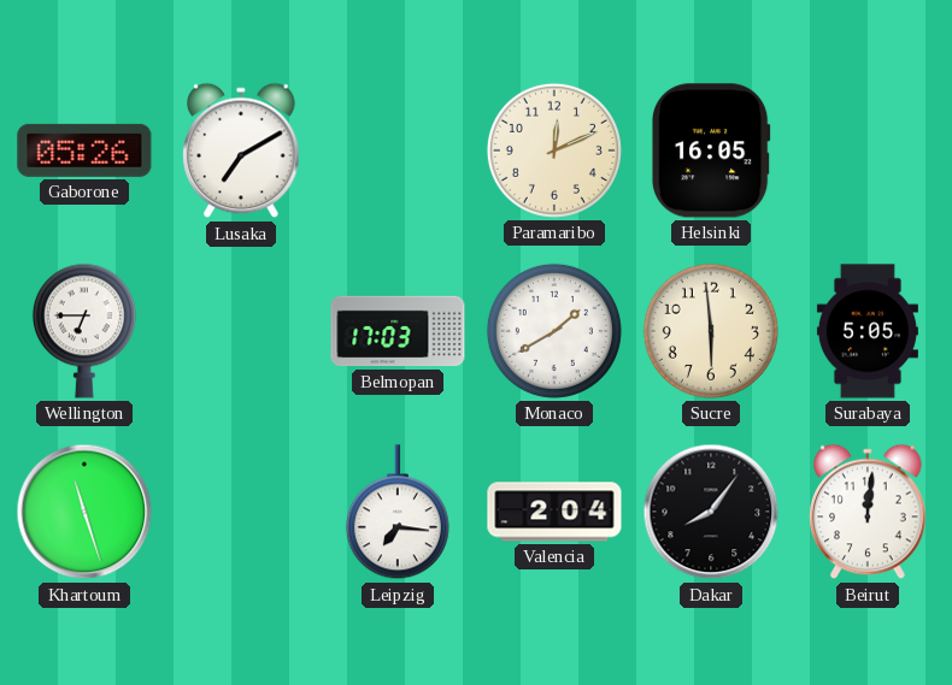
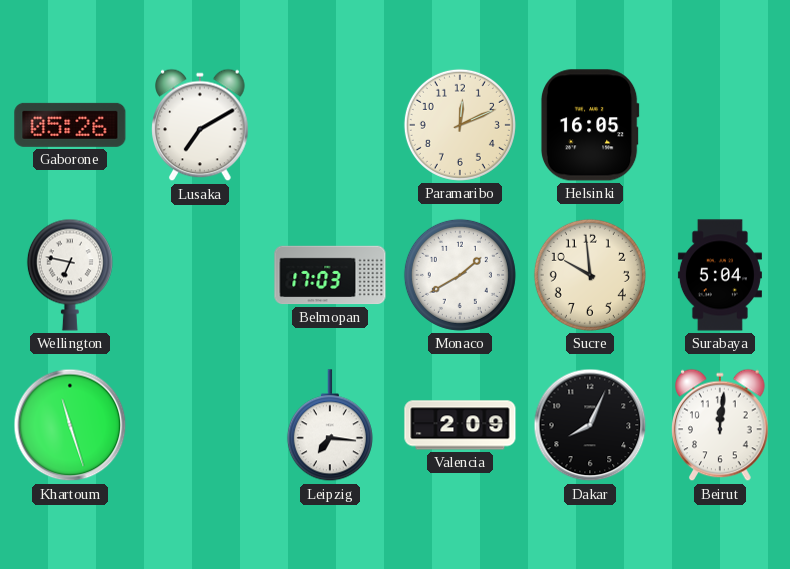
Wellington: 6:45 -> 6:47
Sucre: 5:59 -> 9:59
Surabaya: 5:05 -> 5:04
Valencia: 2:04 -> 2:09
Dakar: 8:06 -> 8:04
